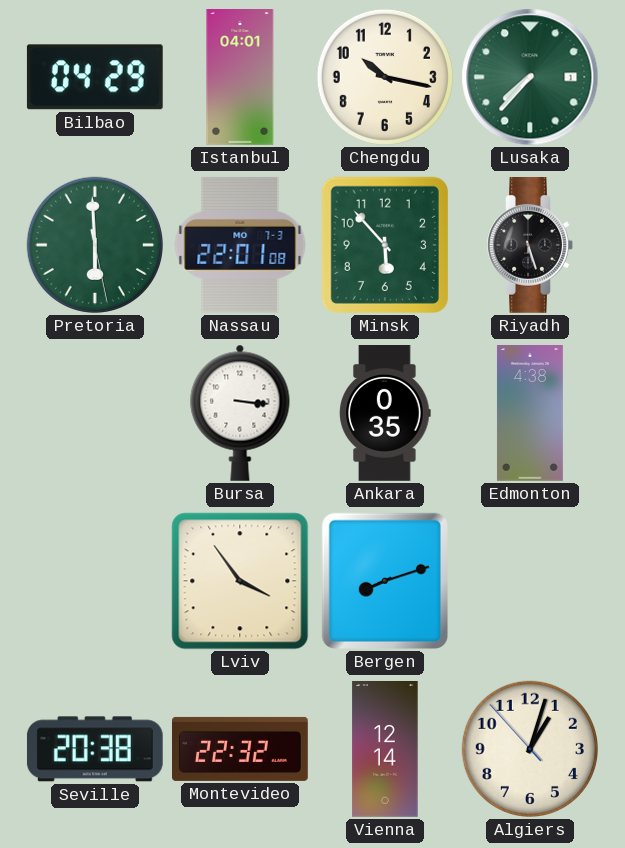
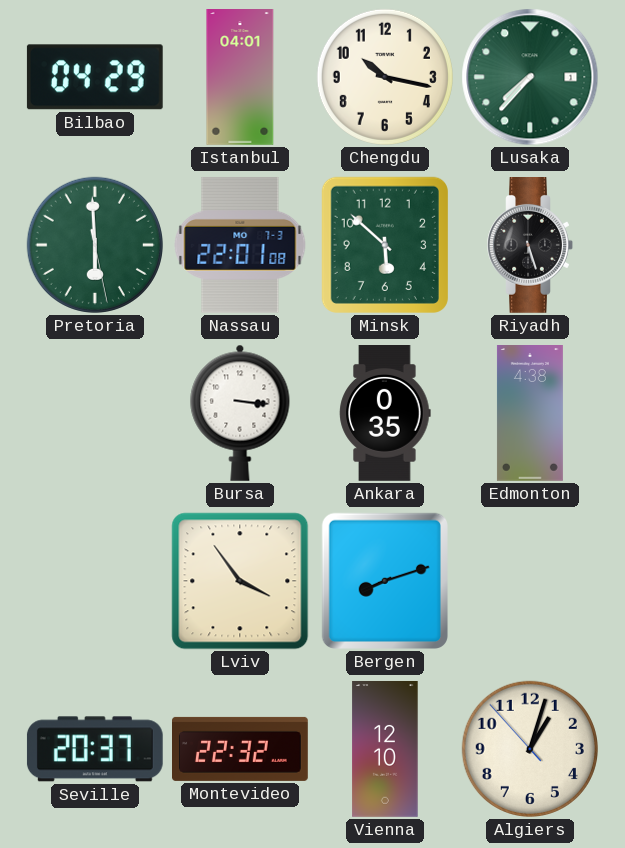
Minsk: 5:53 -> 5:52
Seville: 20:38 -> 20:37
Vienna: 12:14 -> 12:10
